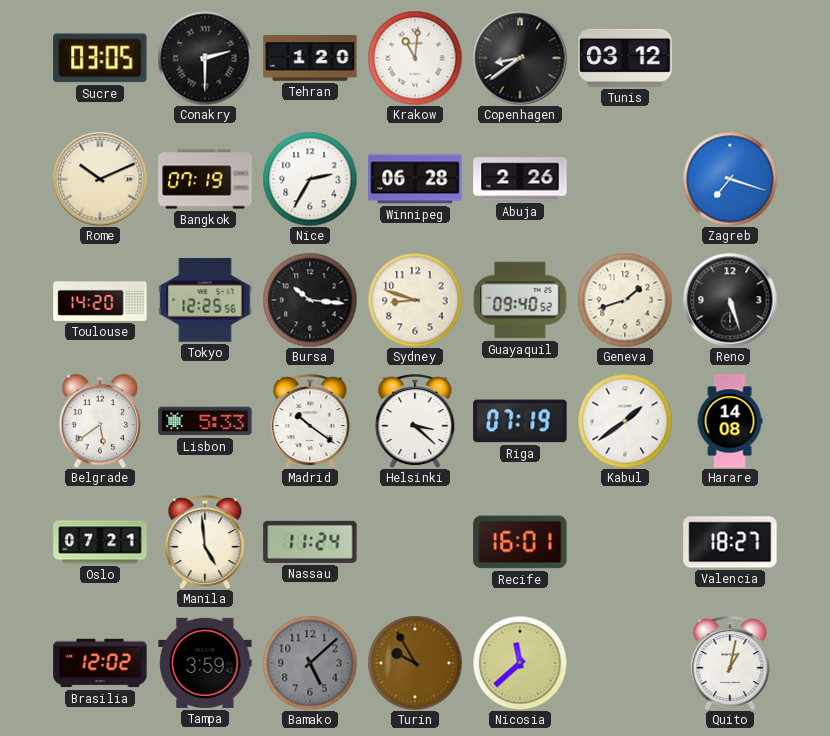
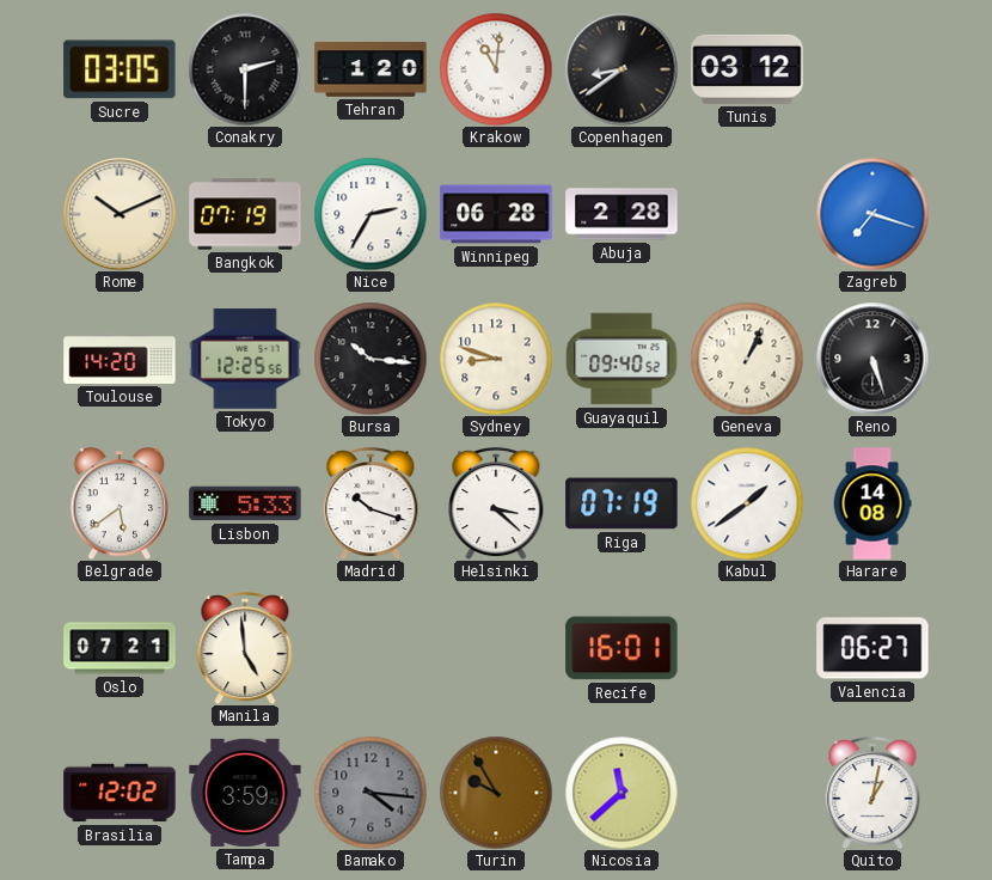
Abuja: 2:26 -> 2:28
Geneva: 1:42 -> 1:04
Madrid: 10:21 -> 10:18
Nassau: 11:24 -> none
Valencia: 18:27 -> 06:27
Bamako: 5:08 -> 4:16
